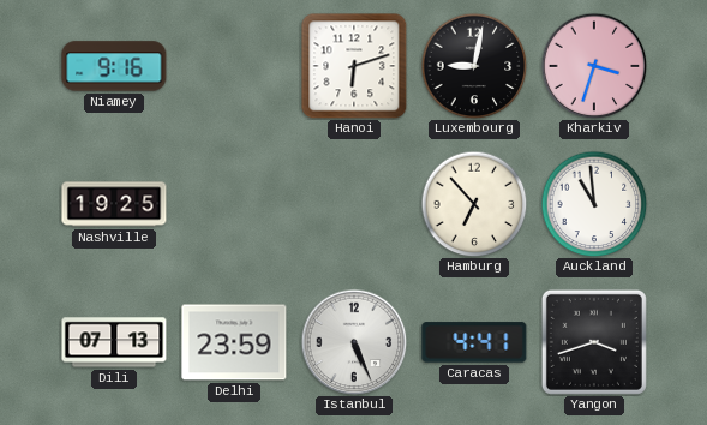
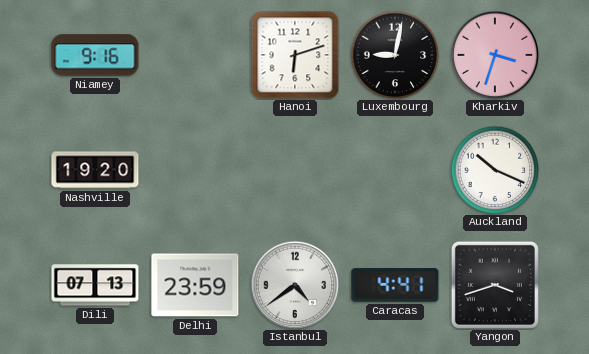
Nashville: 19:25 -> 19:20
Hamburg: 6:53 -> none
Auckland: 10:59 -> 10:19
Istanbul: 5:26 -> 4:39
